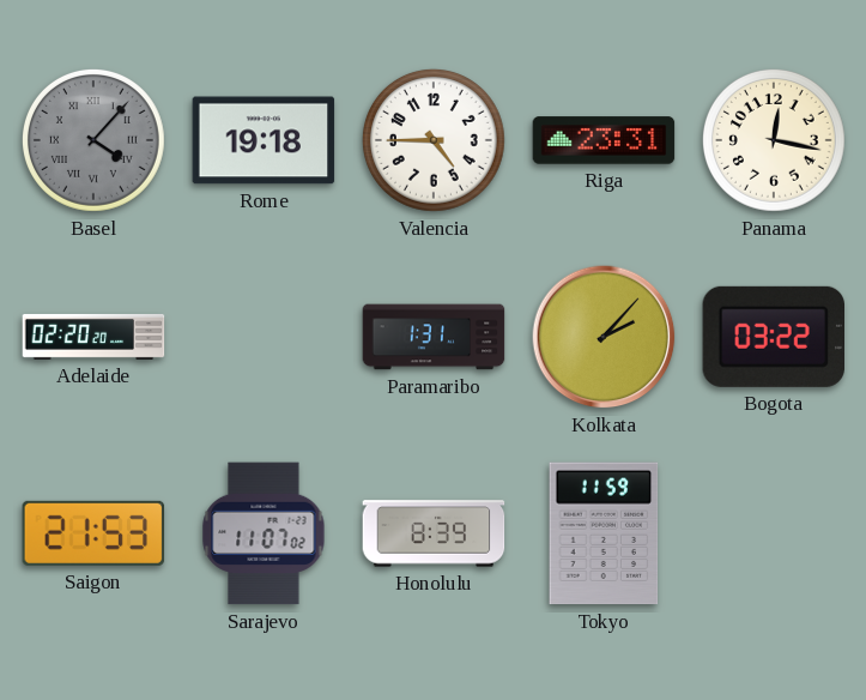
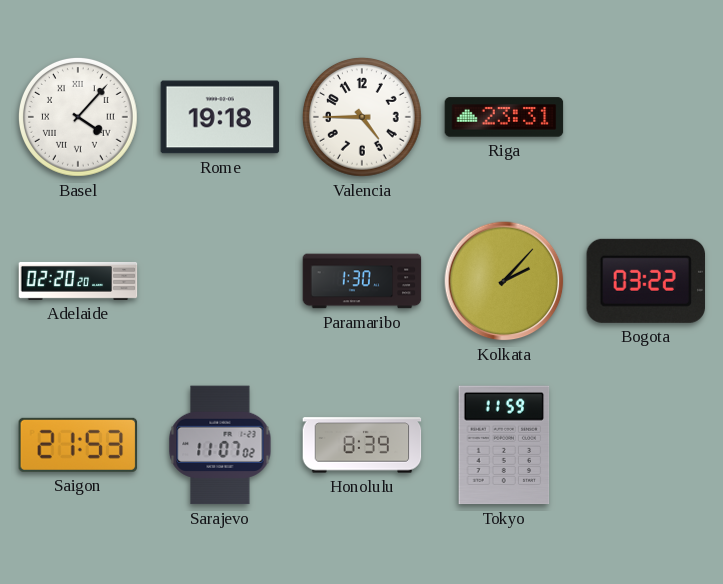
Basel dial: grey -> white
Panama: 12:17 -> none
Paramaribo: 1:31 -> 1:30
